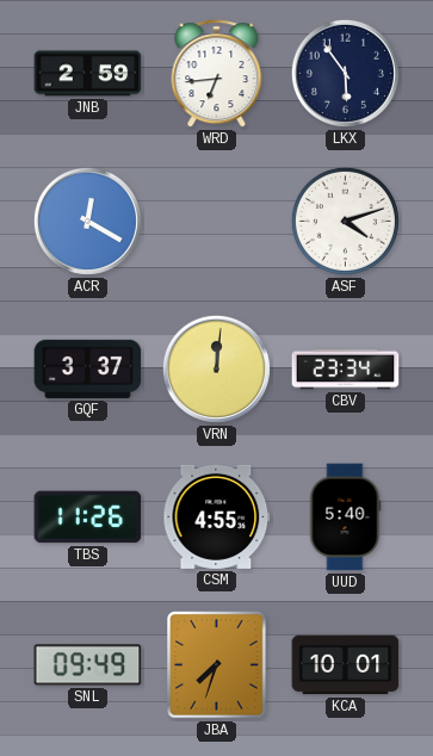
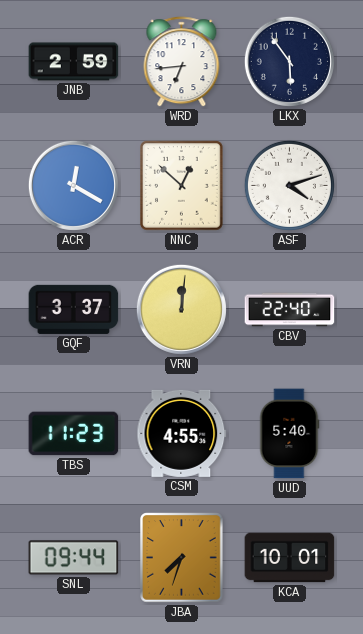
NNC: none -> 12:52
CBV: 23:34 -> 22:40
TBS: 11:26 -> 11:23
SNL: 09:49 -> 09:44
